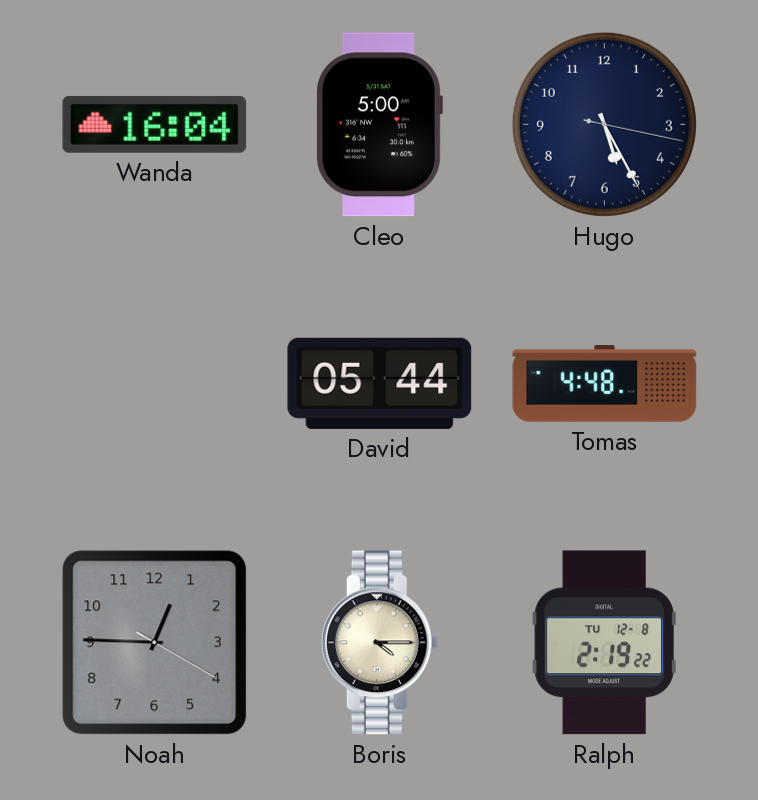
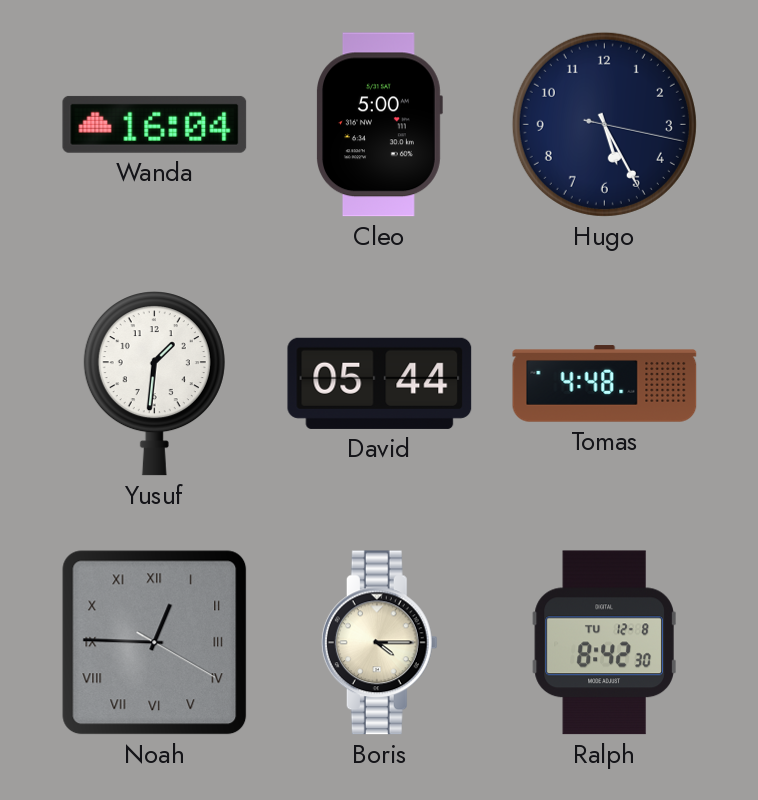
Yusuf: none -> 1:31
Noah numerals: Arabic -> Roman
Ralph: 2:19 -> 8:42
